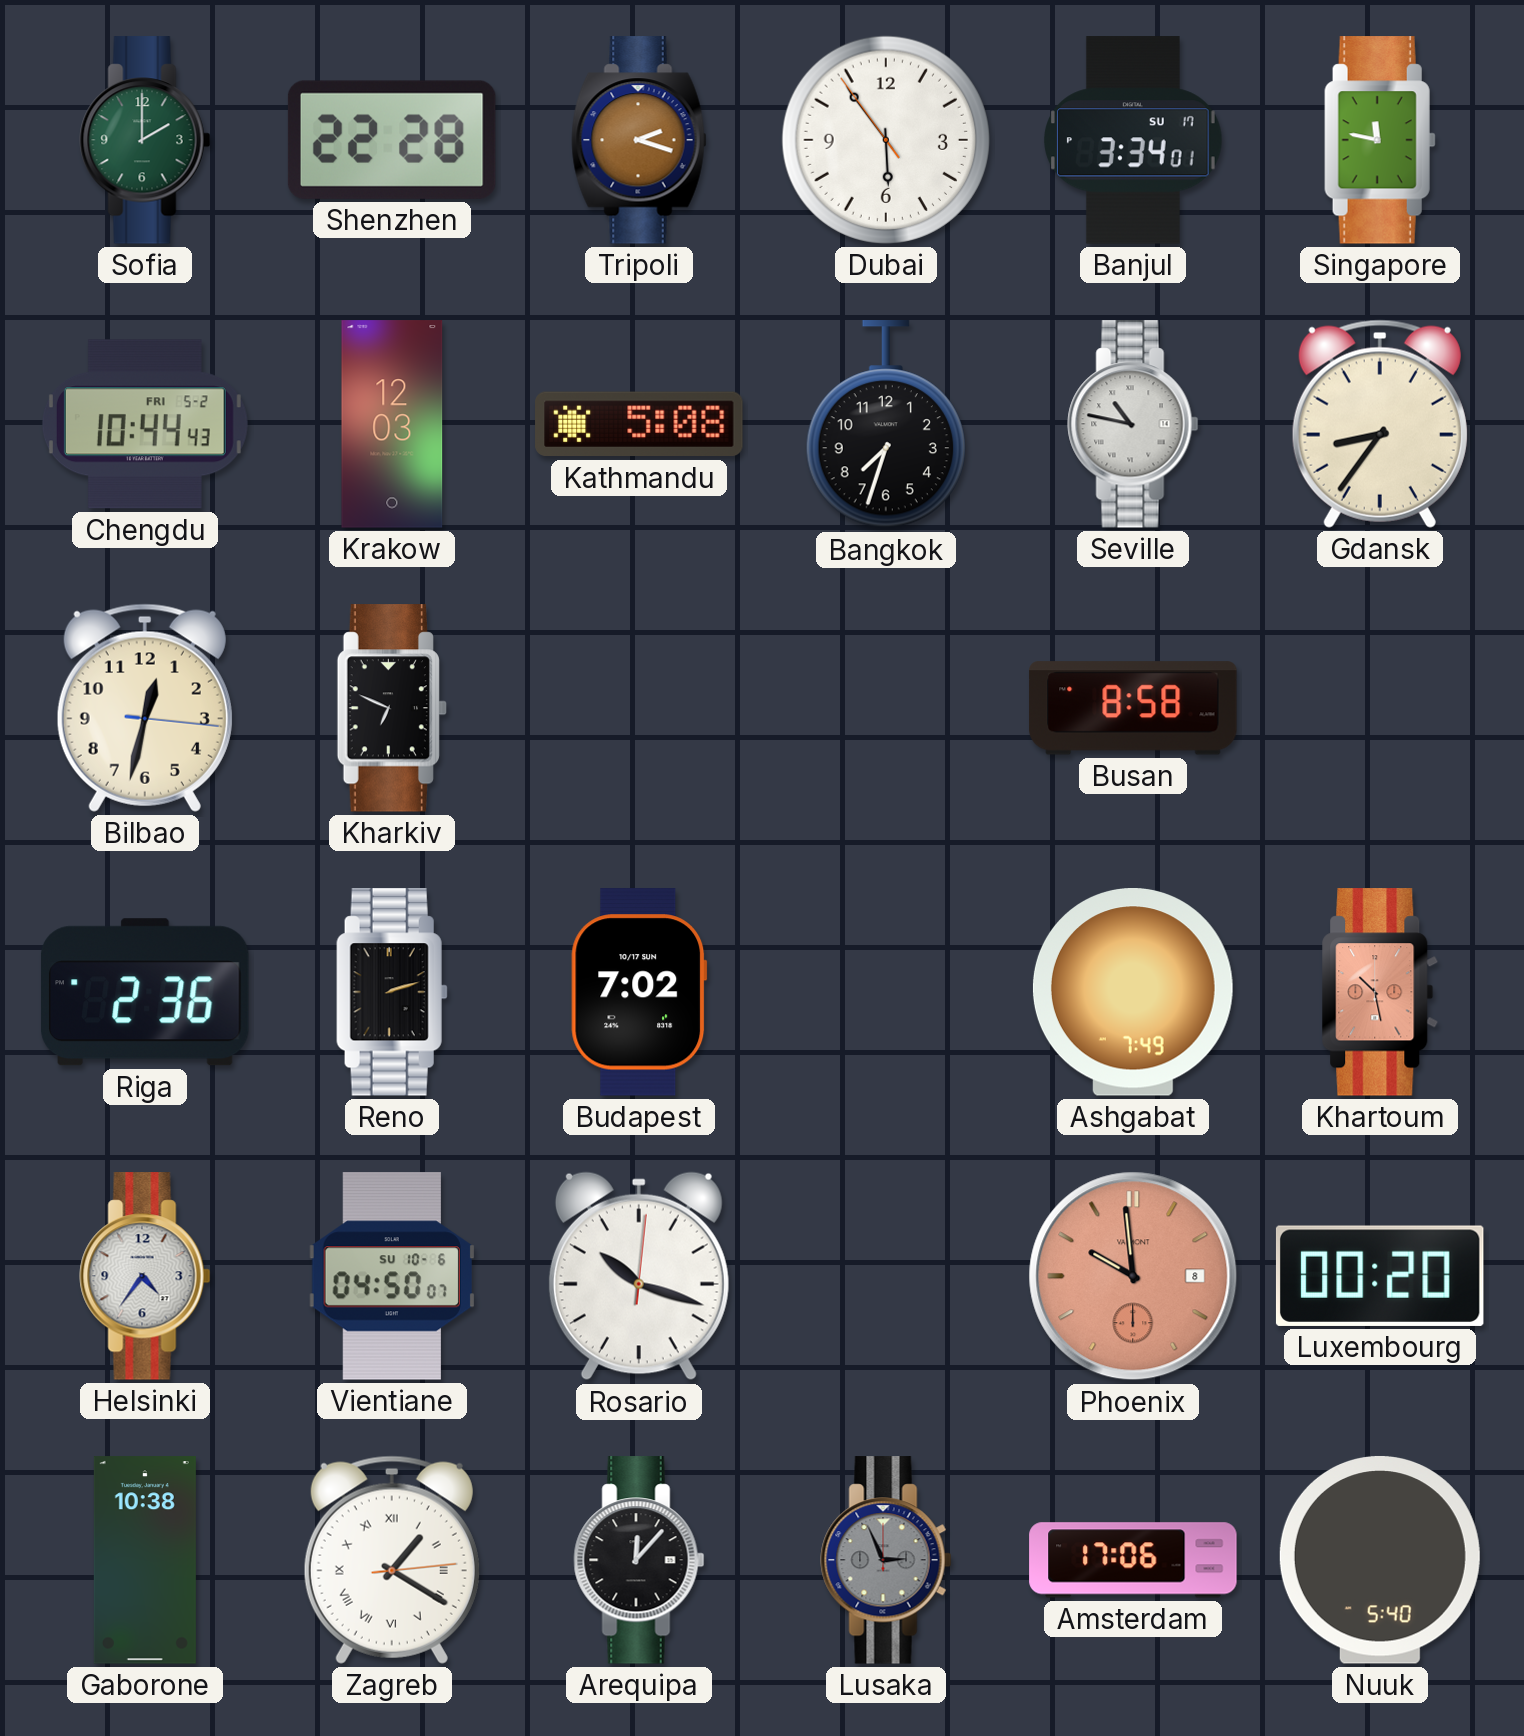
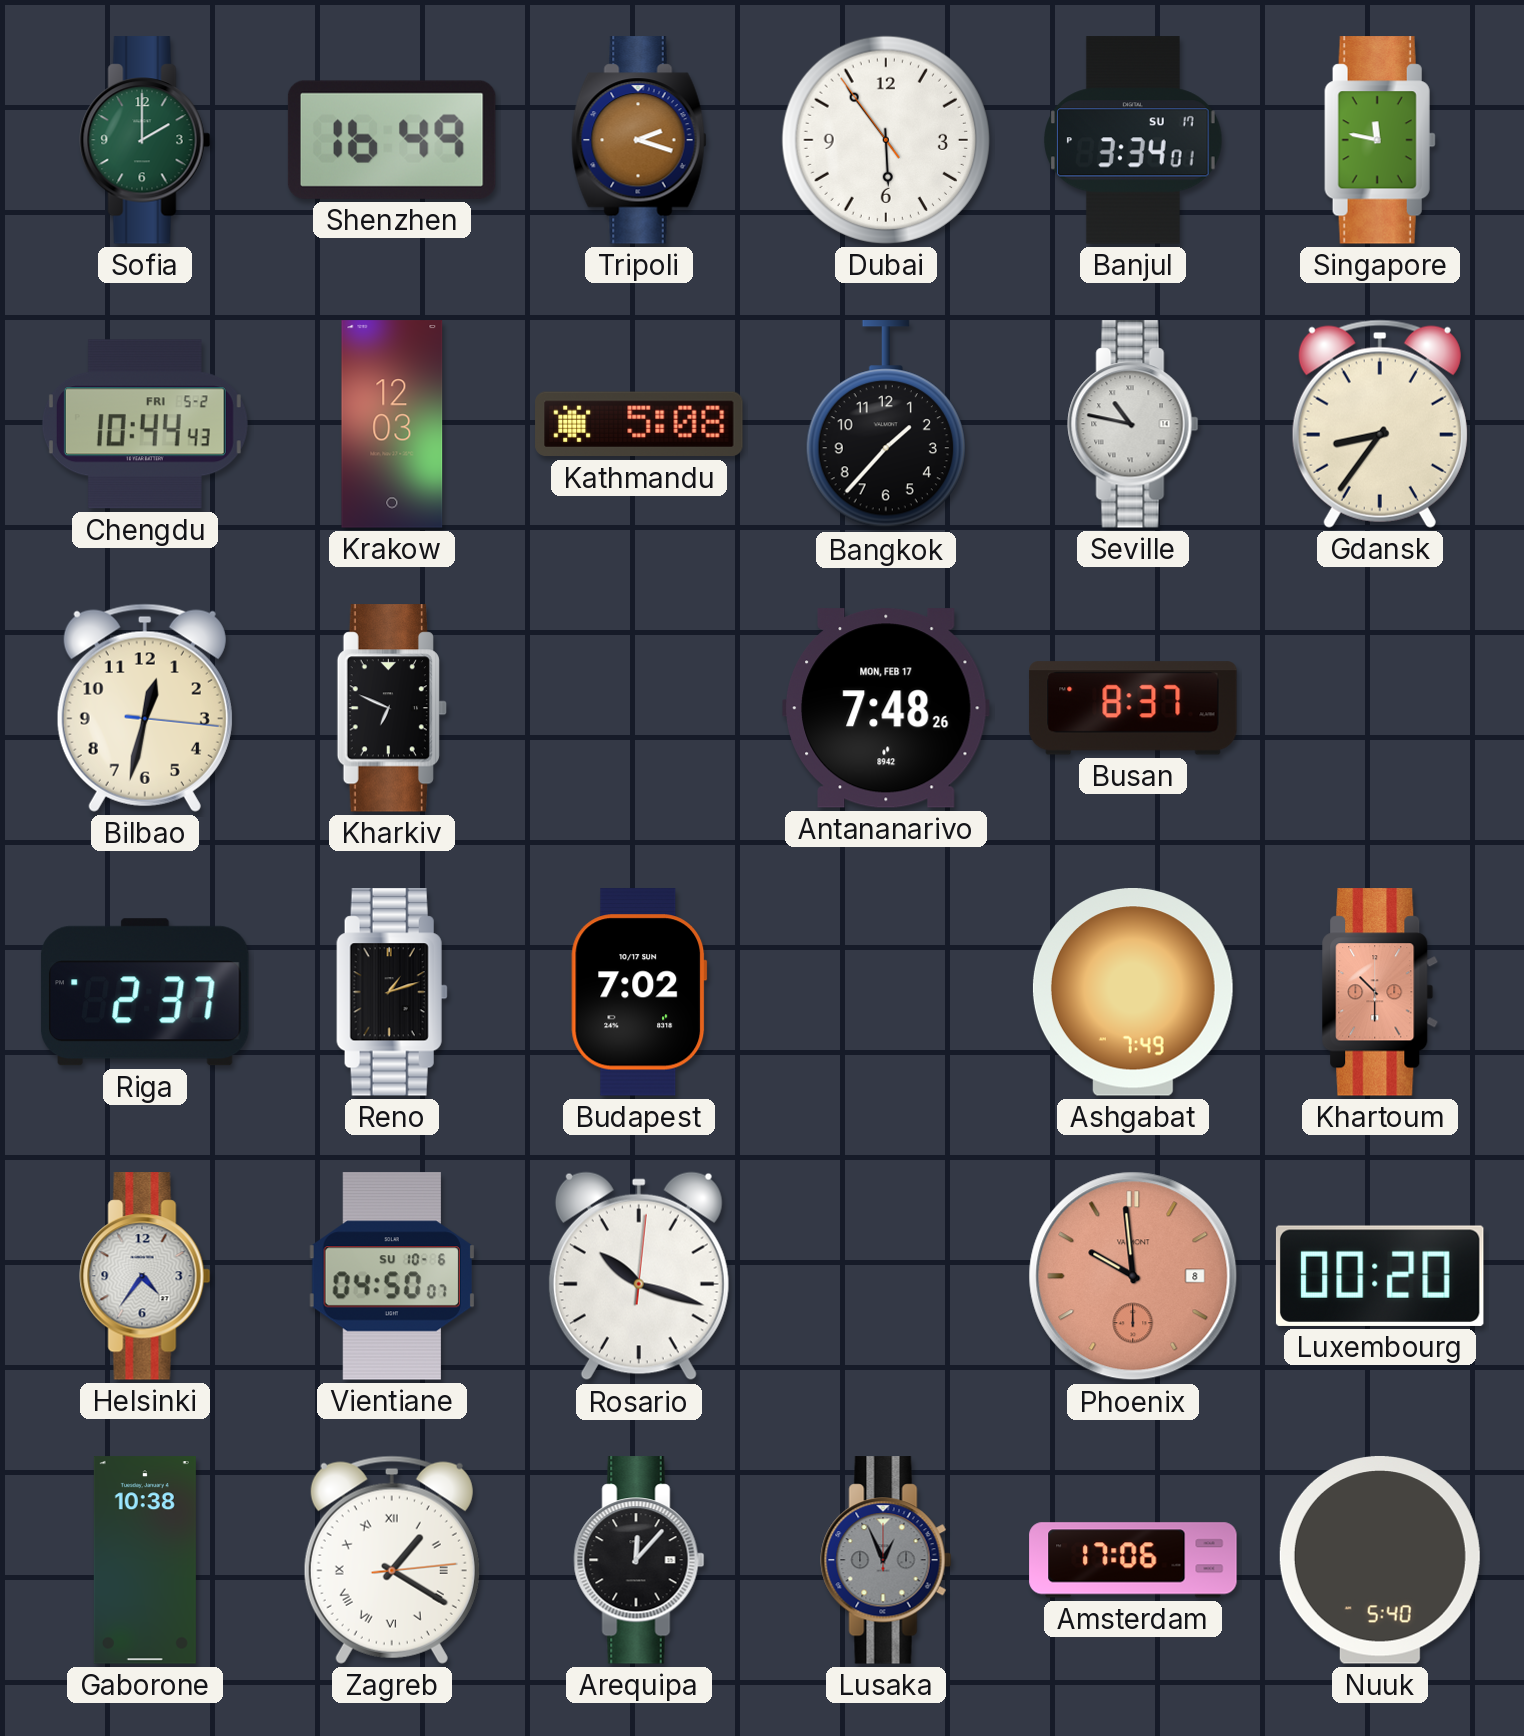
Shenzhen: 22:28 -> 16:49
Bangkok: 7:33 -> 1:37
Antananarivo: none -> 7:48
Busan: 8:58 -> 8:37
Riga: 2:36 -> 2:37
Reno: 2:12 -> 1:12
Khartoum: 10:28 -> 10:30
Lusaka: 2:56 -> 12:56
